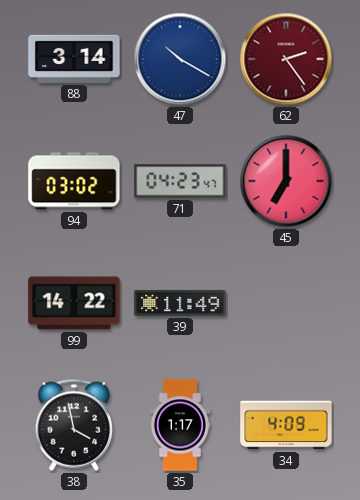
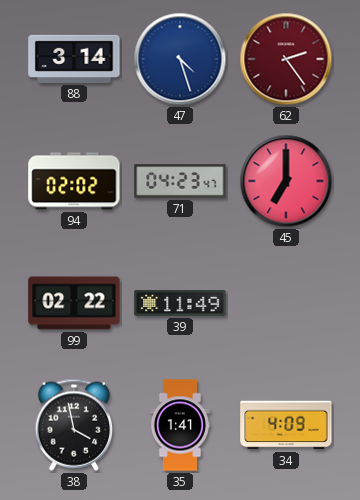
47: 10:20 -> 4:27
94: 03:02 -> 02:02
99: 14:22 -> 02:22
35: 1:17 -> 1:41
